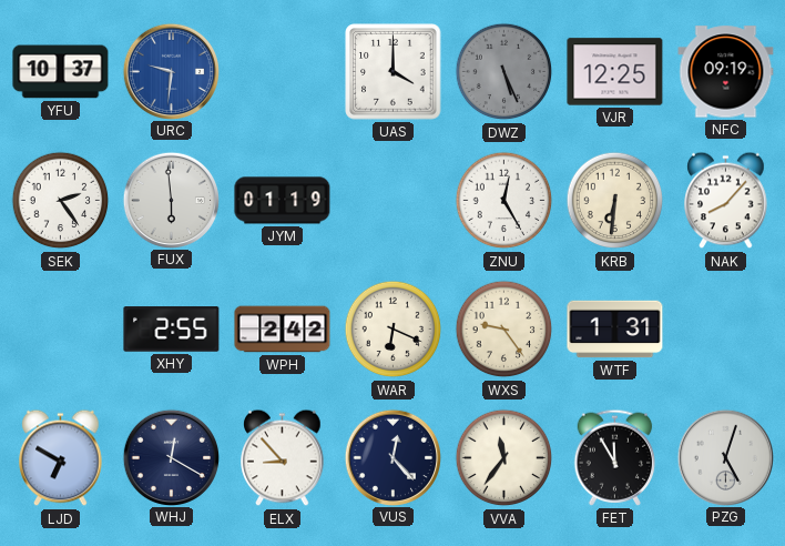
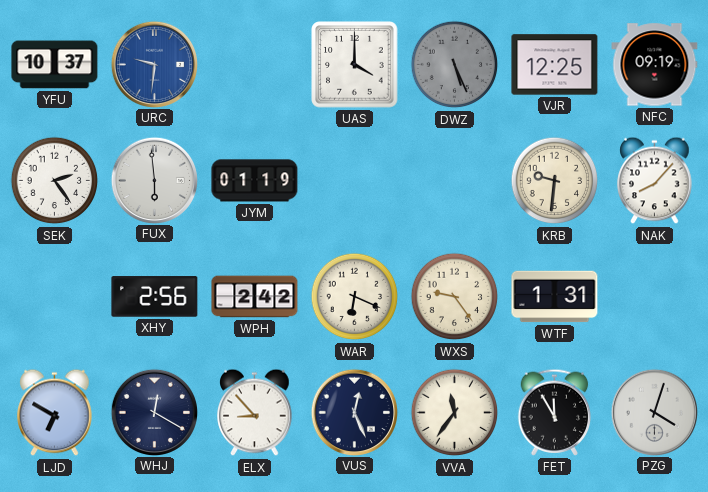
ZNU: 12:25 -> none
KRB: 6:31 -> 9:31
XHY: 2:55 -> 2:56
VUS: 12:23 -> 12:26
PZG: 5:03 -> 4:03
